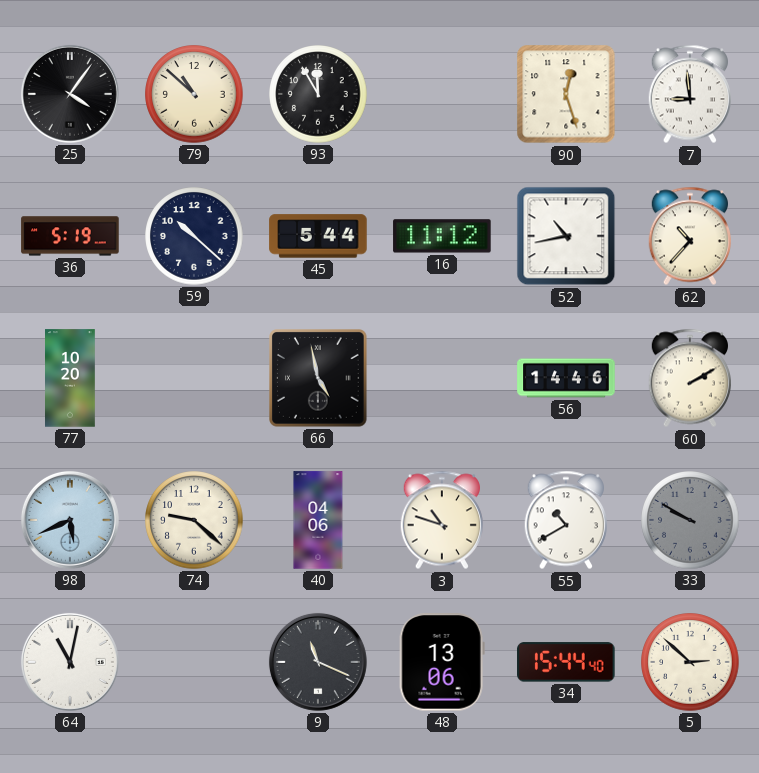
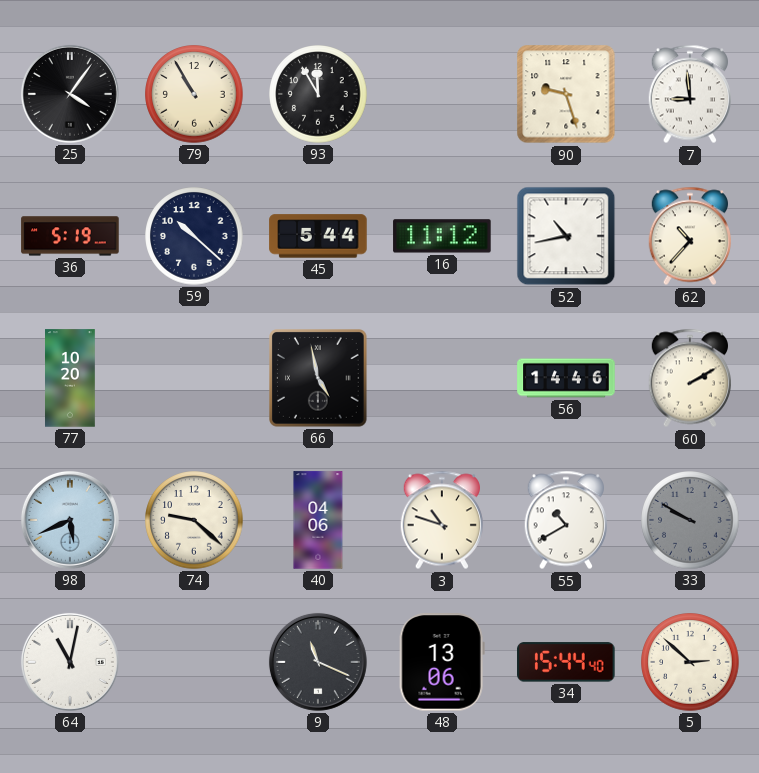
79: 10:52 -> 10:55
90: 12:27 -> 9:27
